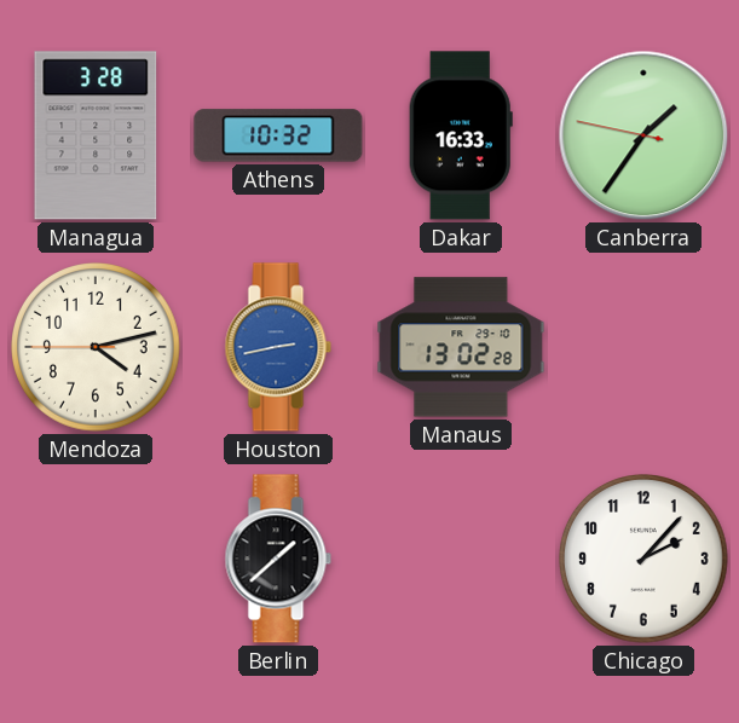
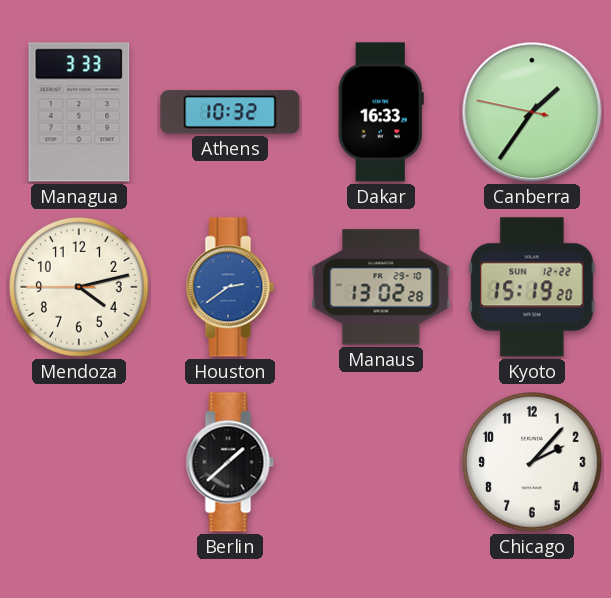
Managua: 3:28 -> 3:33
Houston: 2:43 -> 2:39
Kyoto: none -> 15:19
